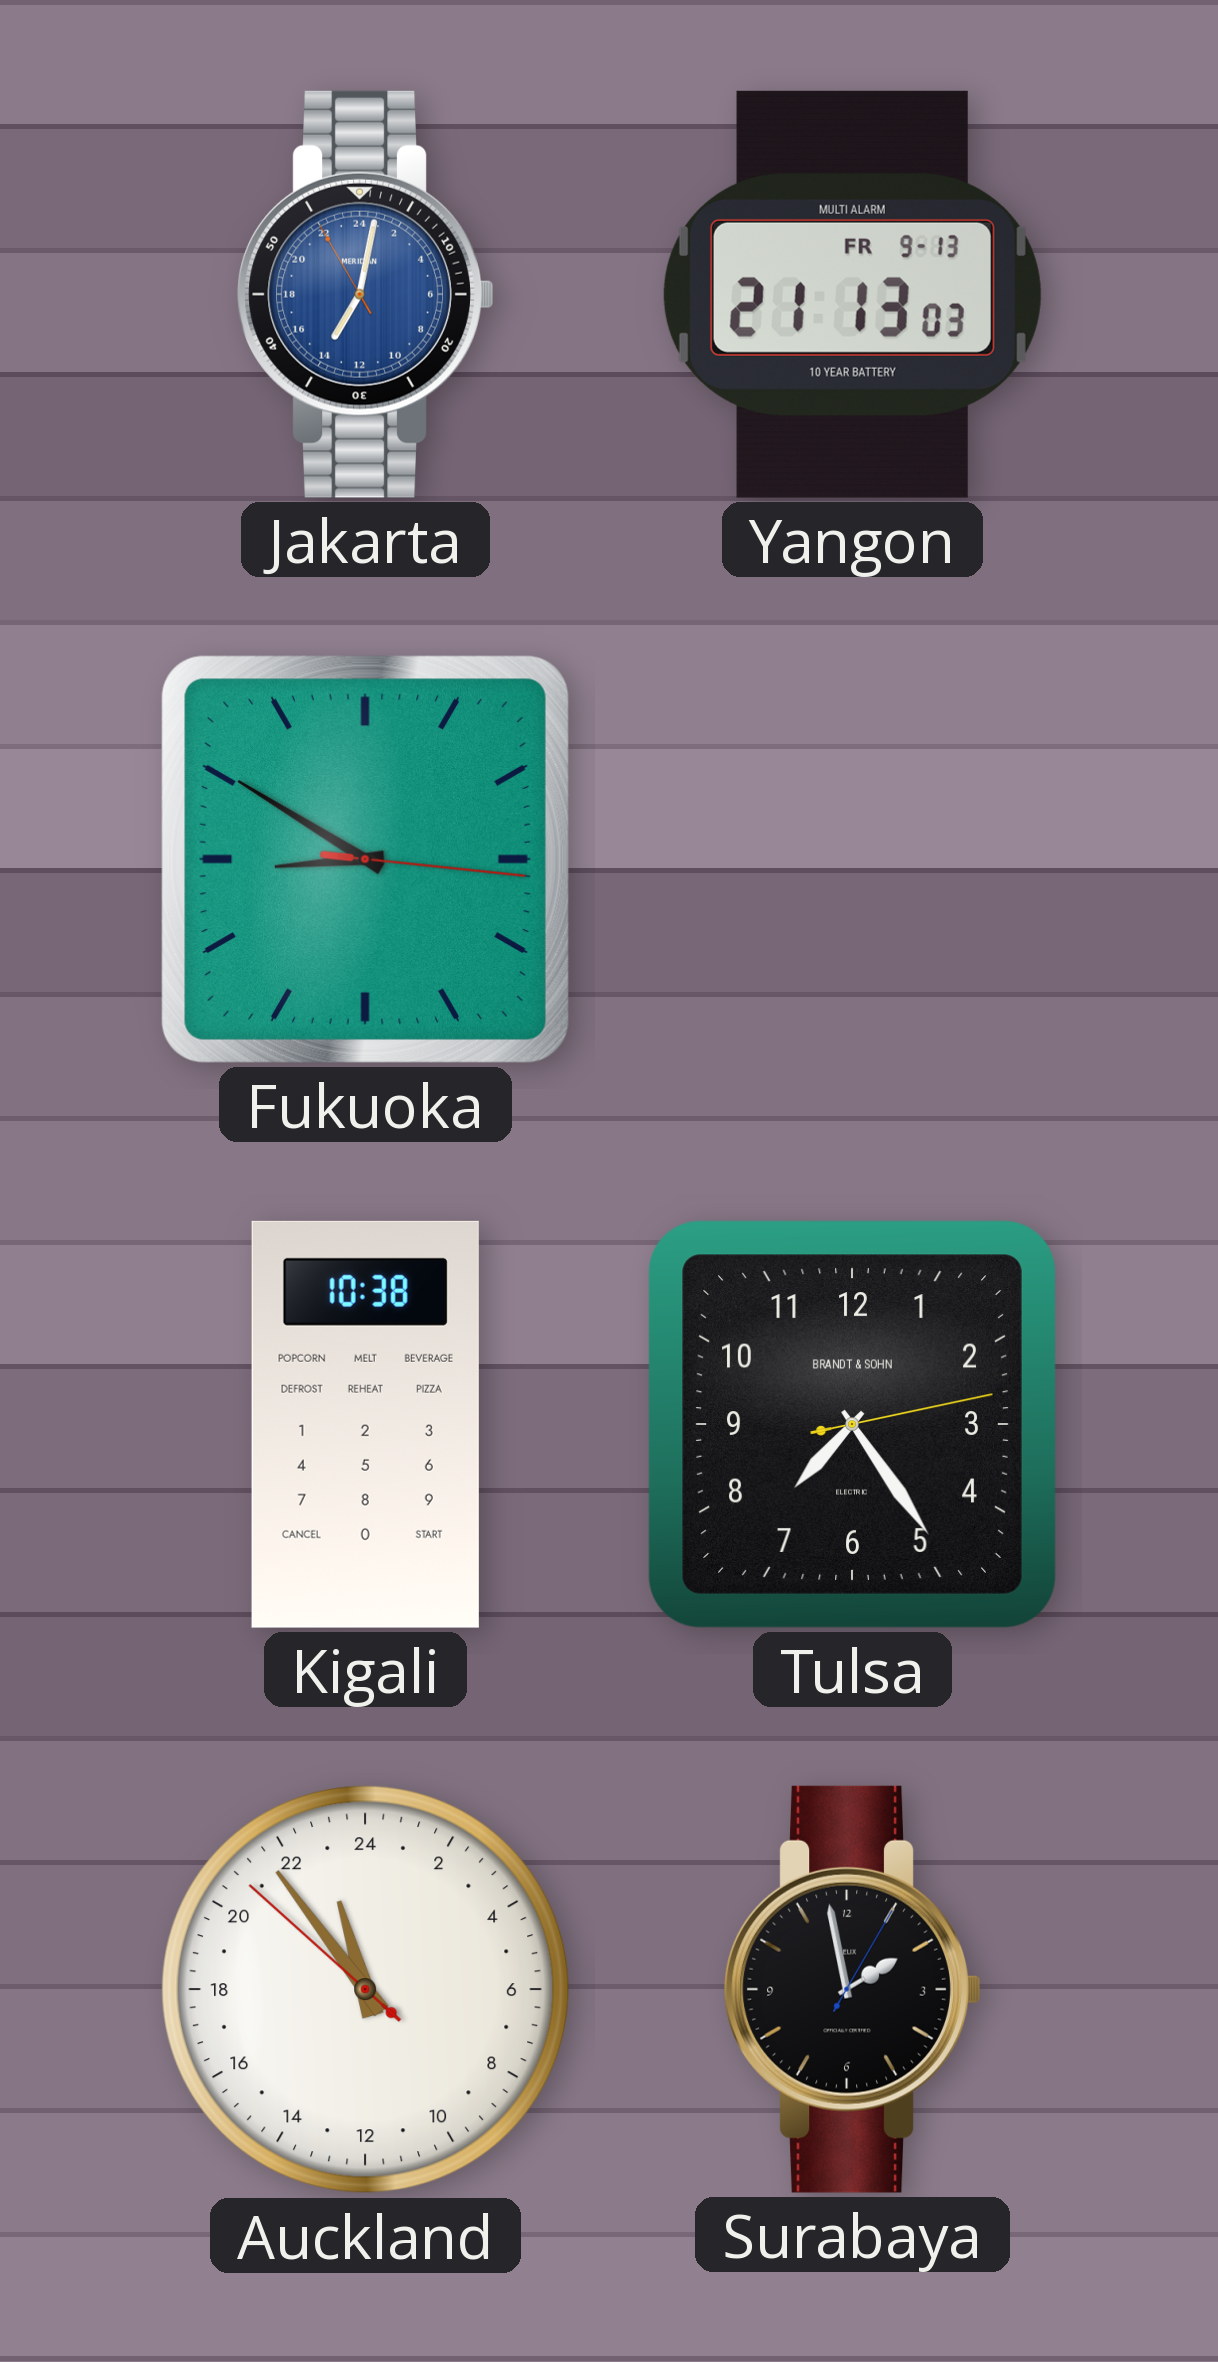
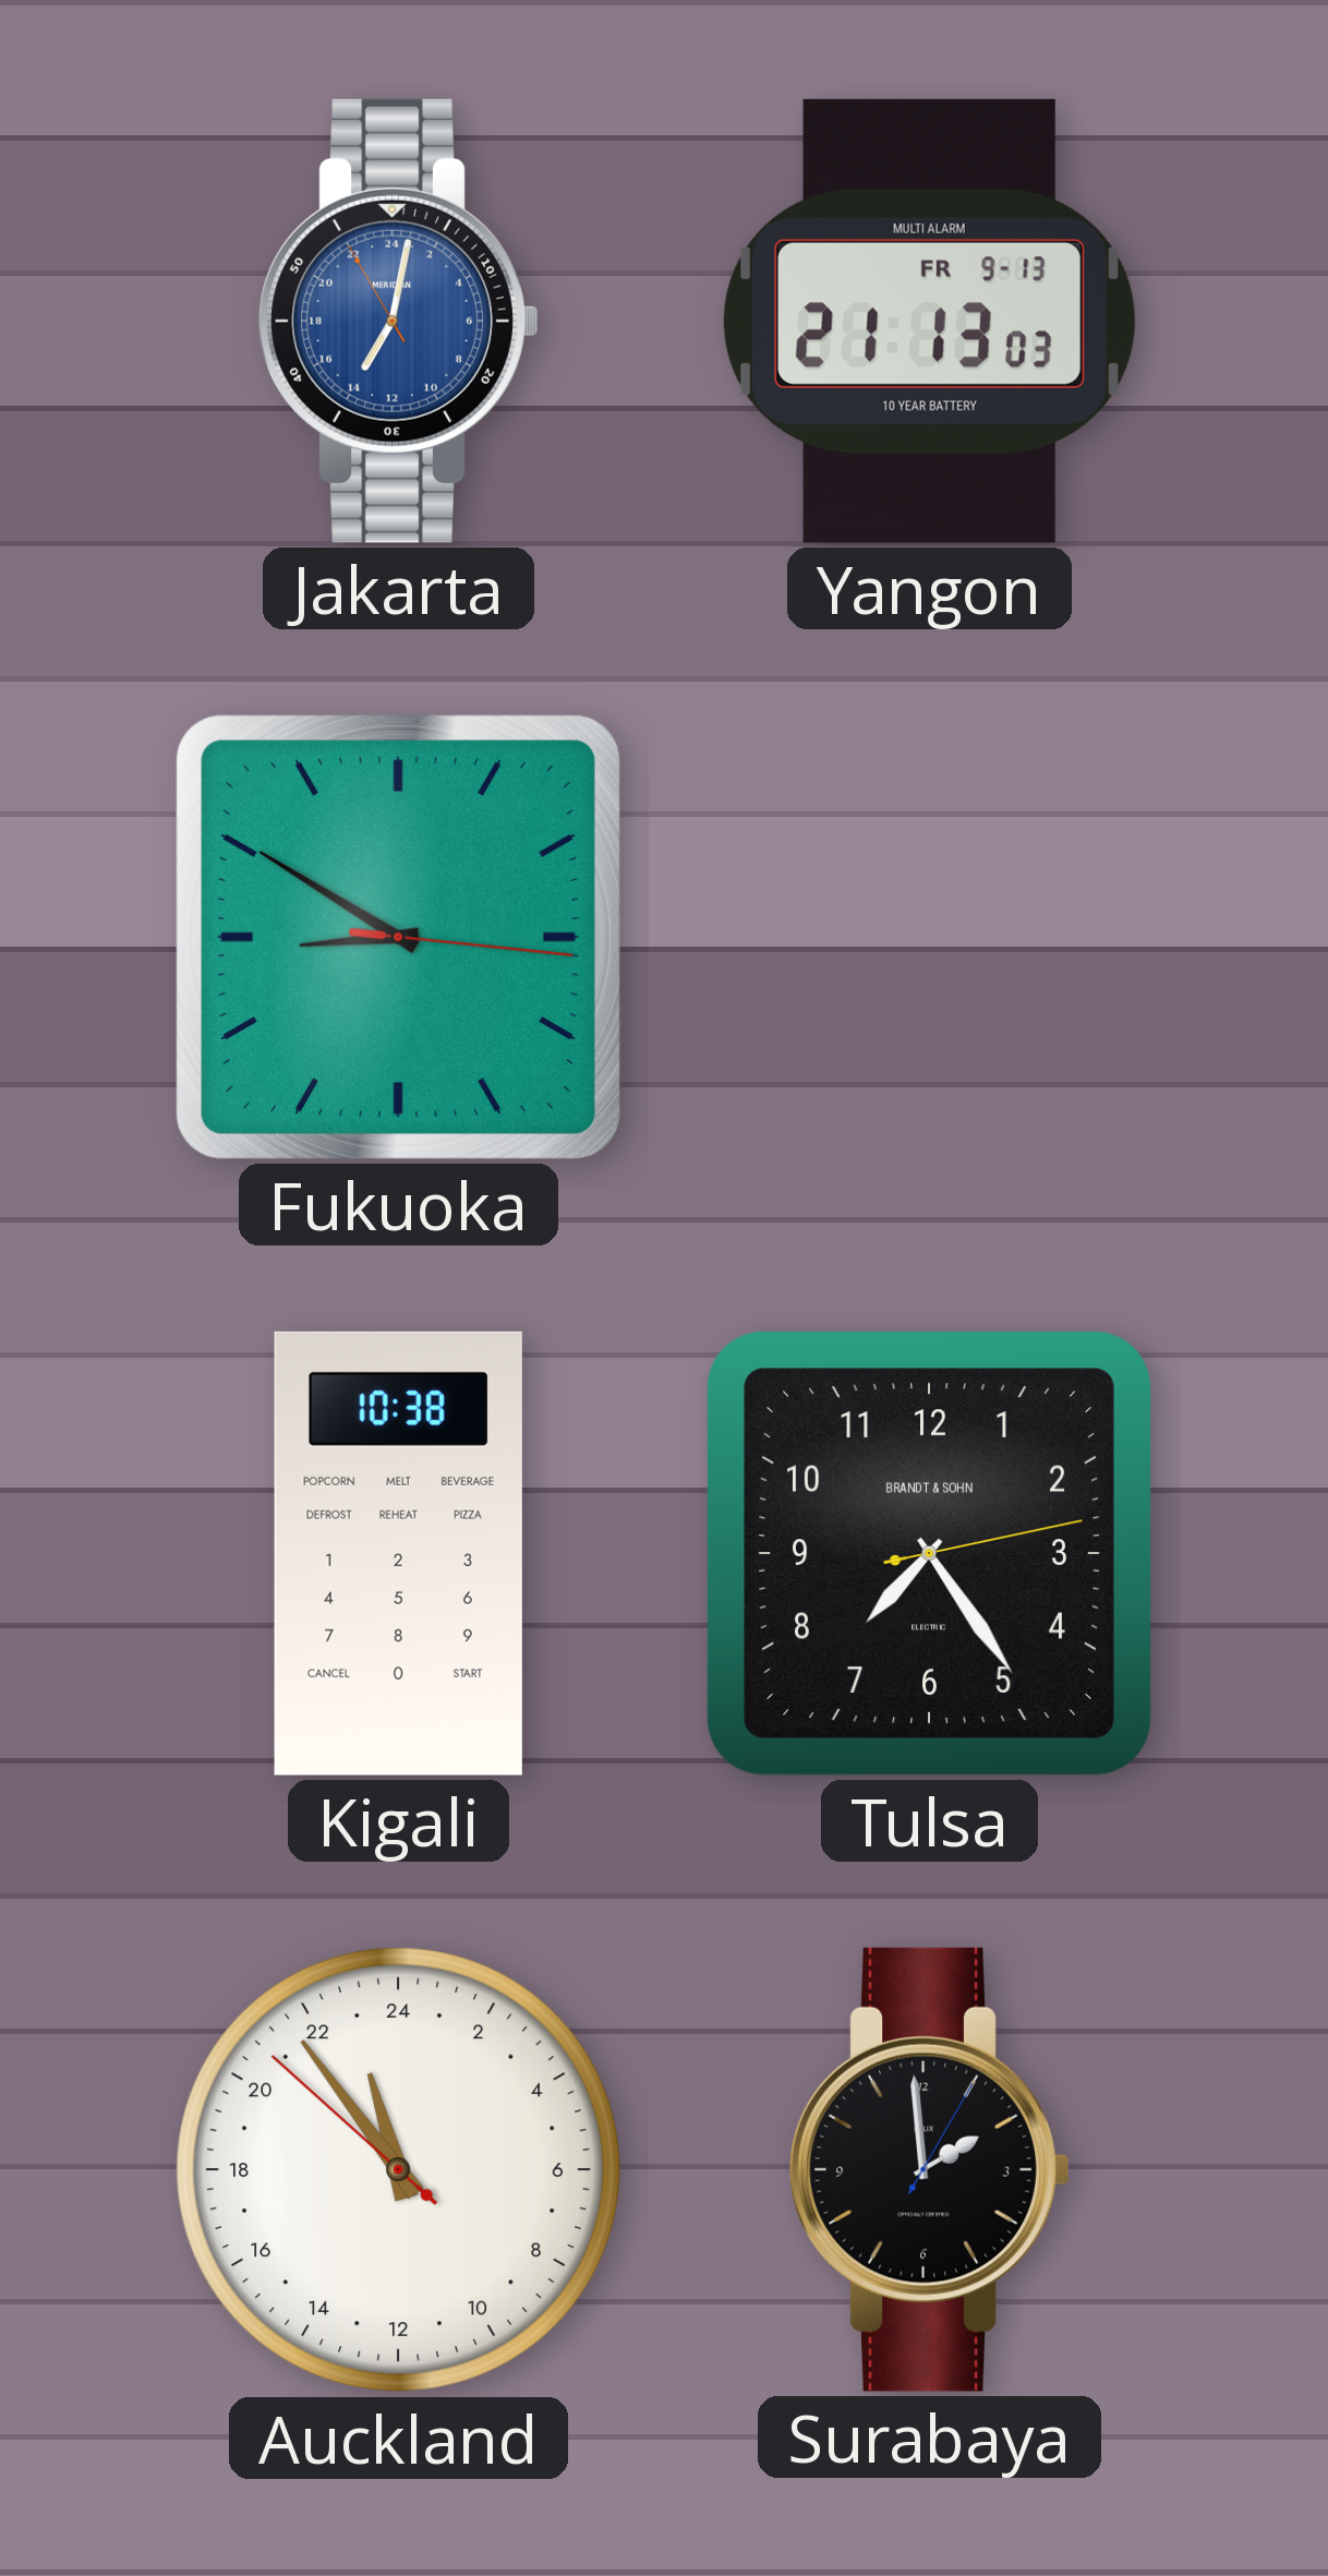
Surabaya: 1:58 -> 1:59
